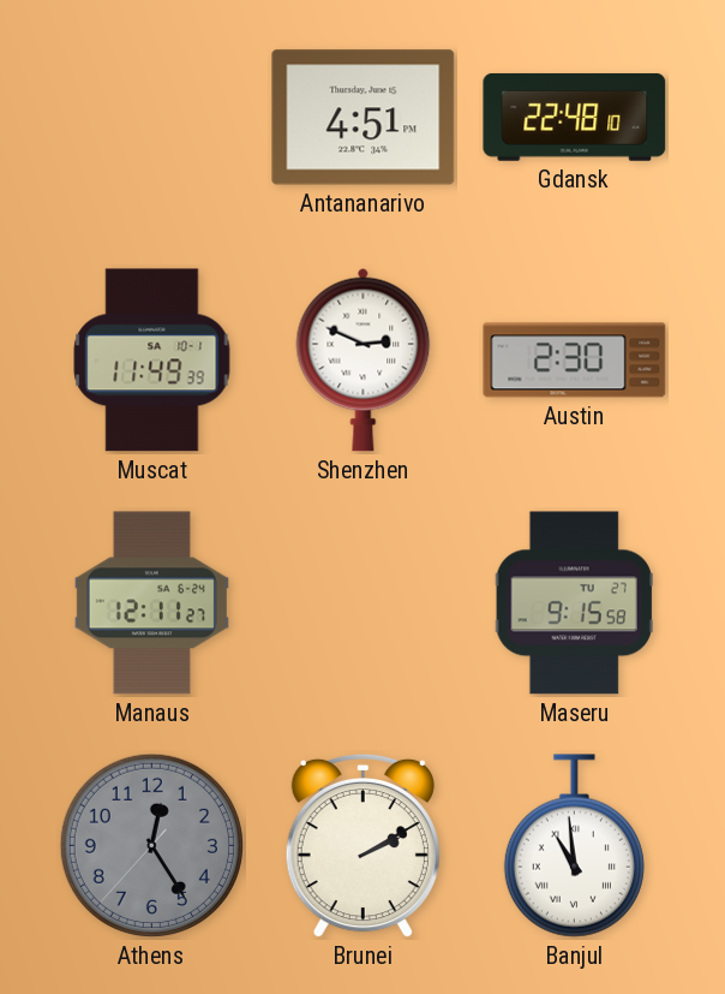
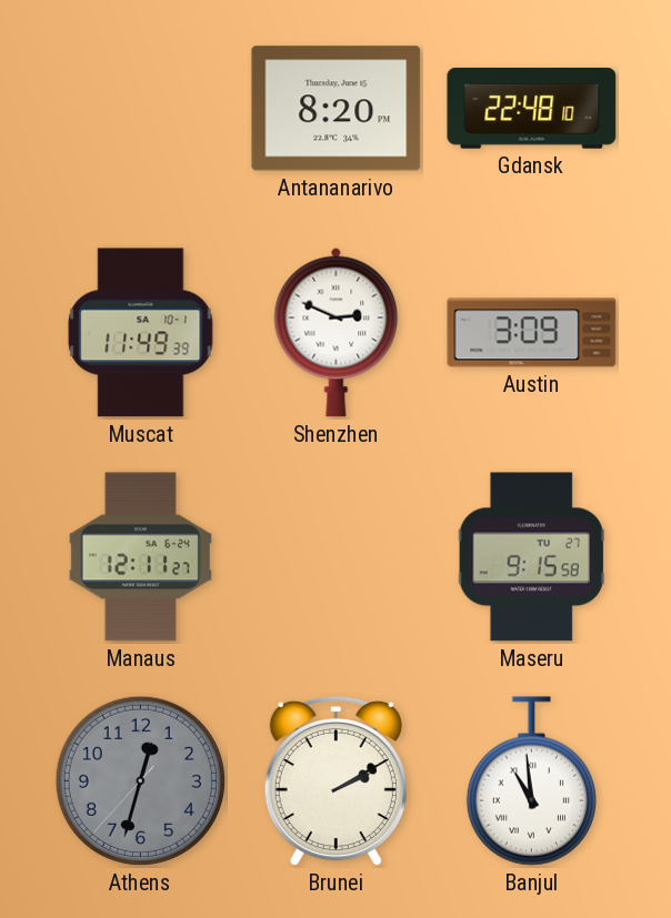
Antananarivo: 4:51 -> 8:20
Austin: 2:30 -> 3:09
Athens: 12:24 -> 12:32
